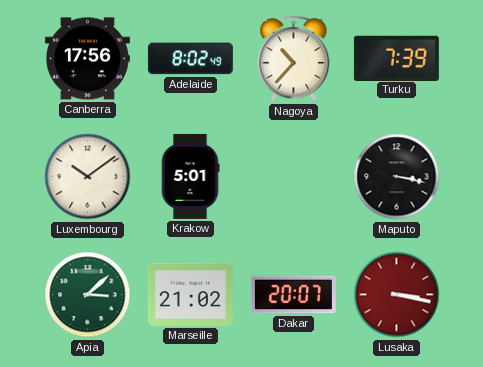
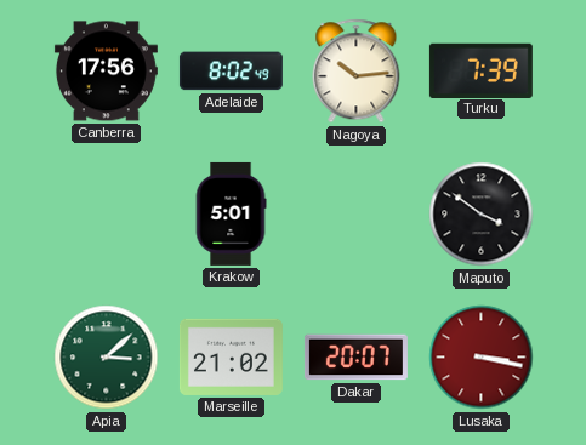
Nagoya: 10:37 -> 10:14
Luxembourg: 10:09 -> none
Maputo: 3:17 -> 3:51
